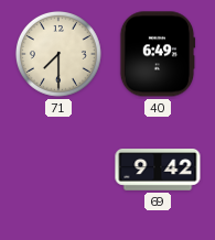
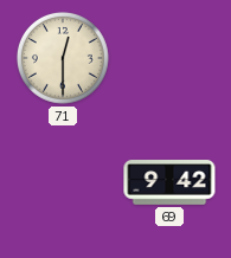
71: 7:30 -> 12:30
40: 6:49 -> none
